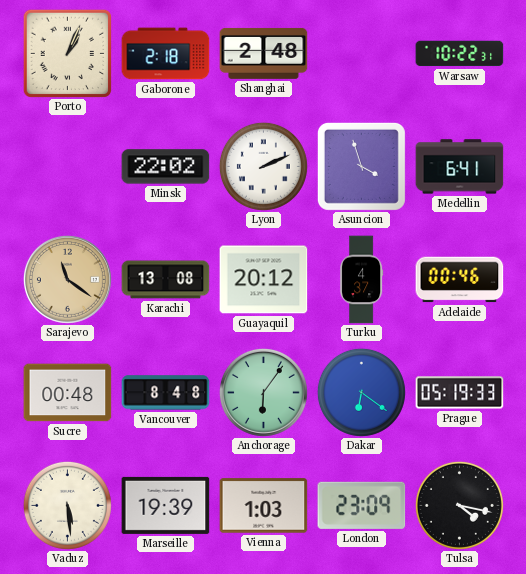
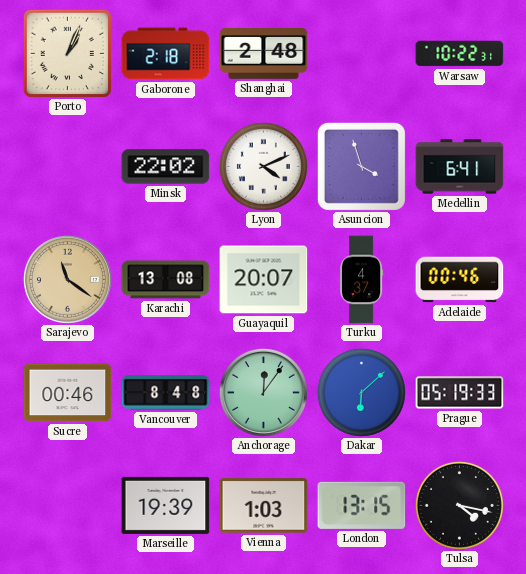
Lyon: 2:11 -> 4:11
Guayaquil: 20:12 -> 20:07
Sucre: 00:48 -> 00:46
Anchorage: 6:06 -> 12:06
Dakar: 6:21 -> 6:08
Vaduz: 5:29 -> none
London: 23:09 -> 13:15
